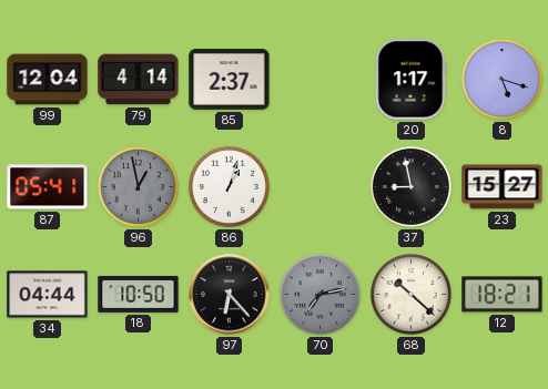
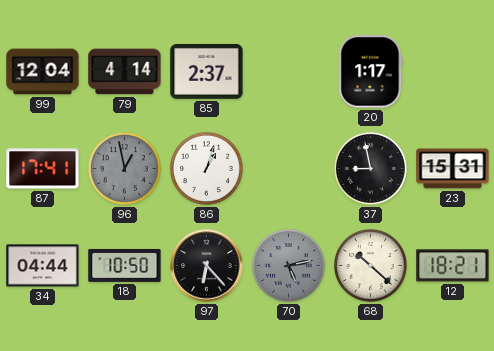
8: 5:18 -> none
87: 05:41 -> 17:41
23: 15:27 -> 15:31
70: 7:13 -> 5:13
